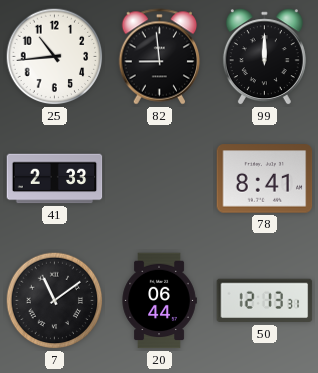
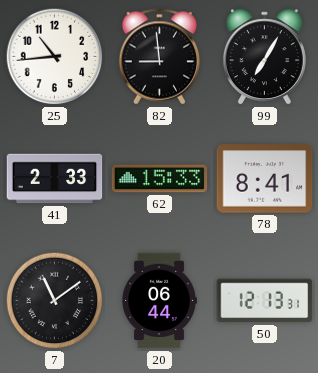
99: 12:00 -> 7:05
62: none -> 15:33
